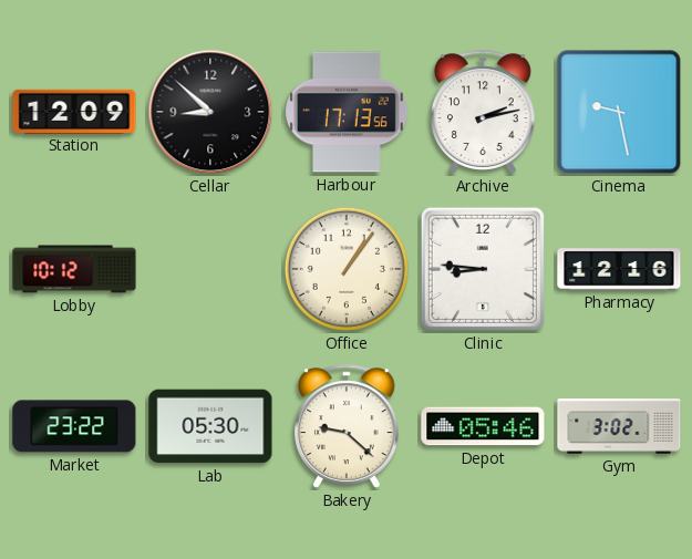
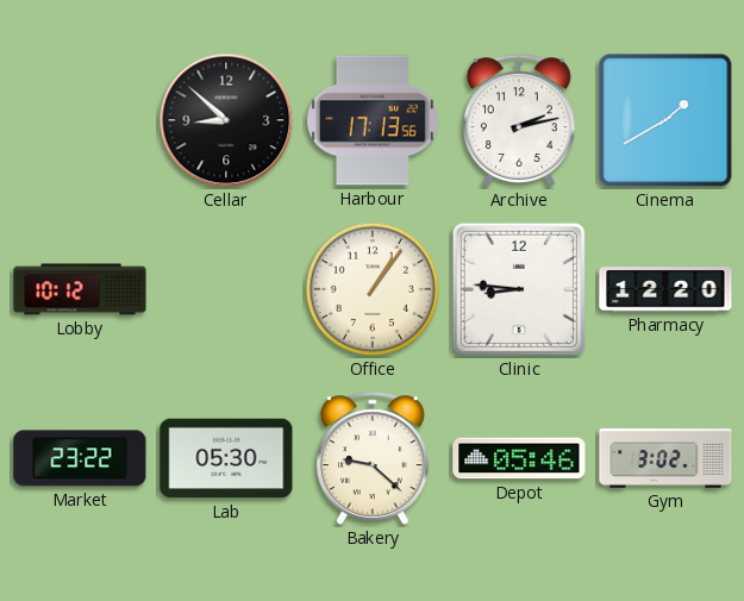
Station: 12:09 -> none
Cinema: 9:28 -> 1:40
Pharmacy: 12:16 -> 12:20
